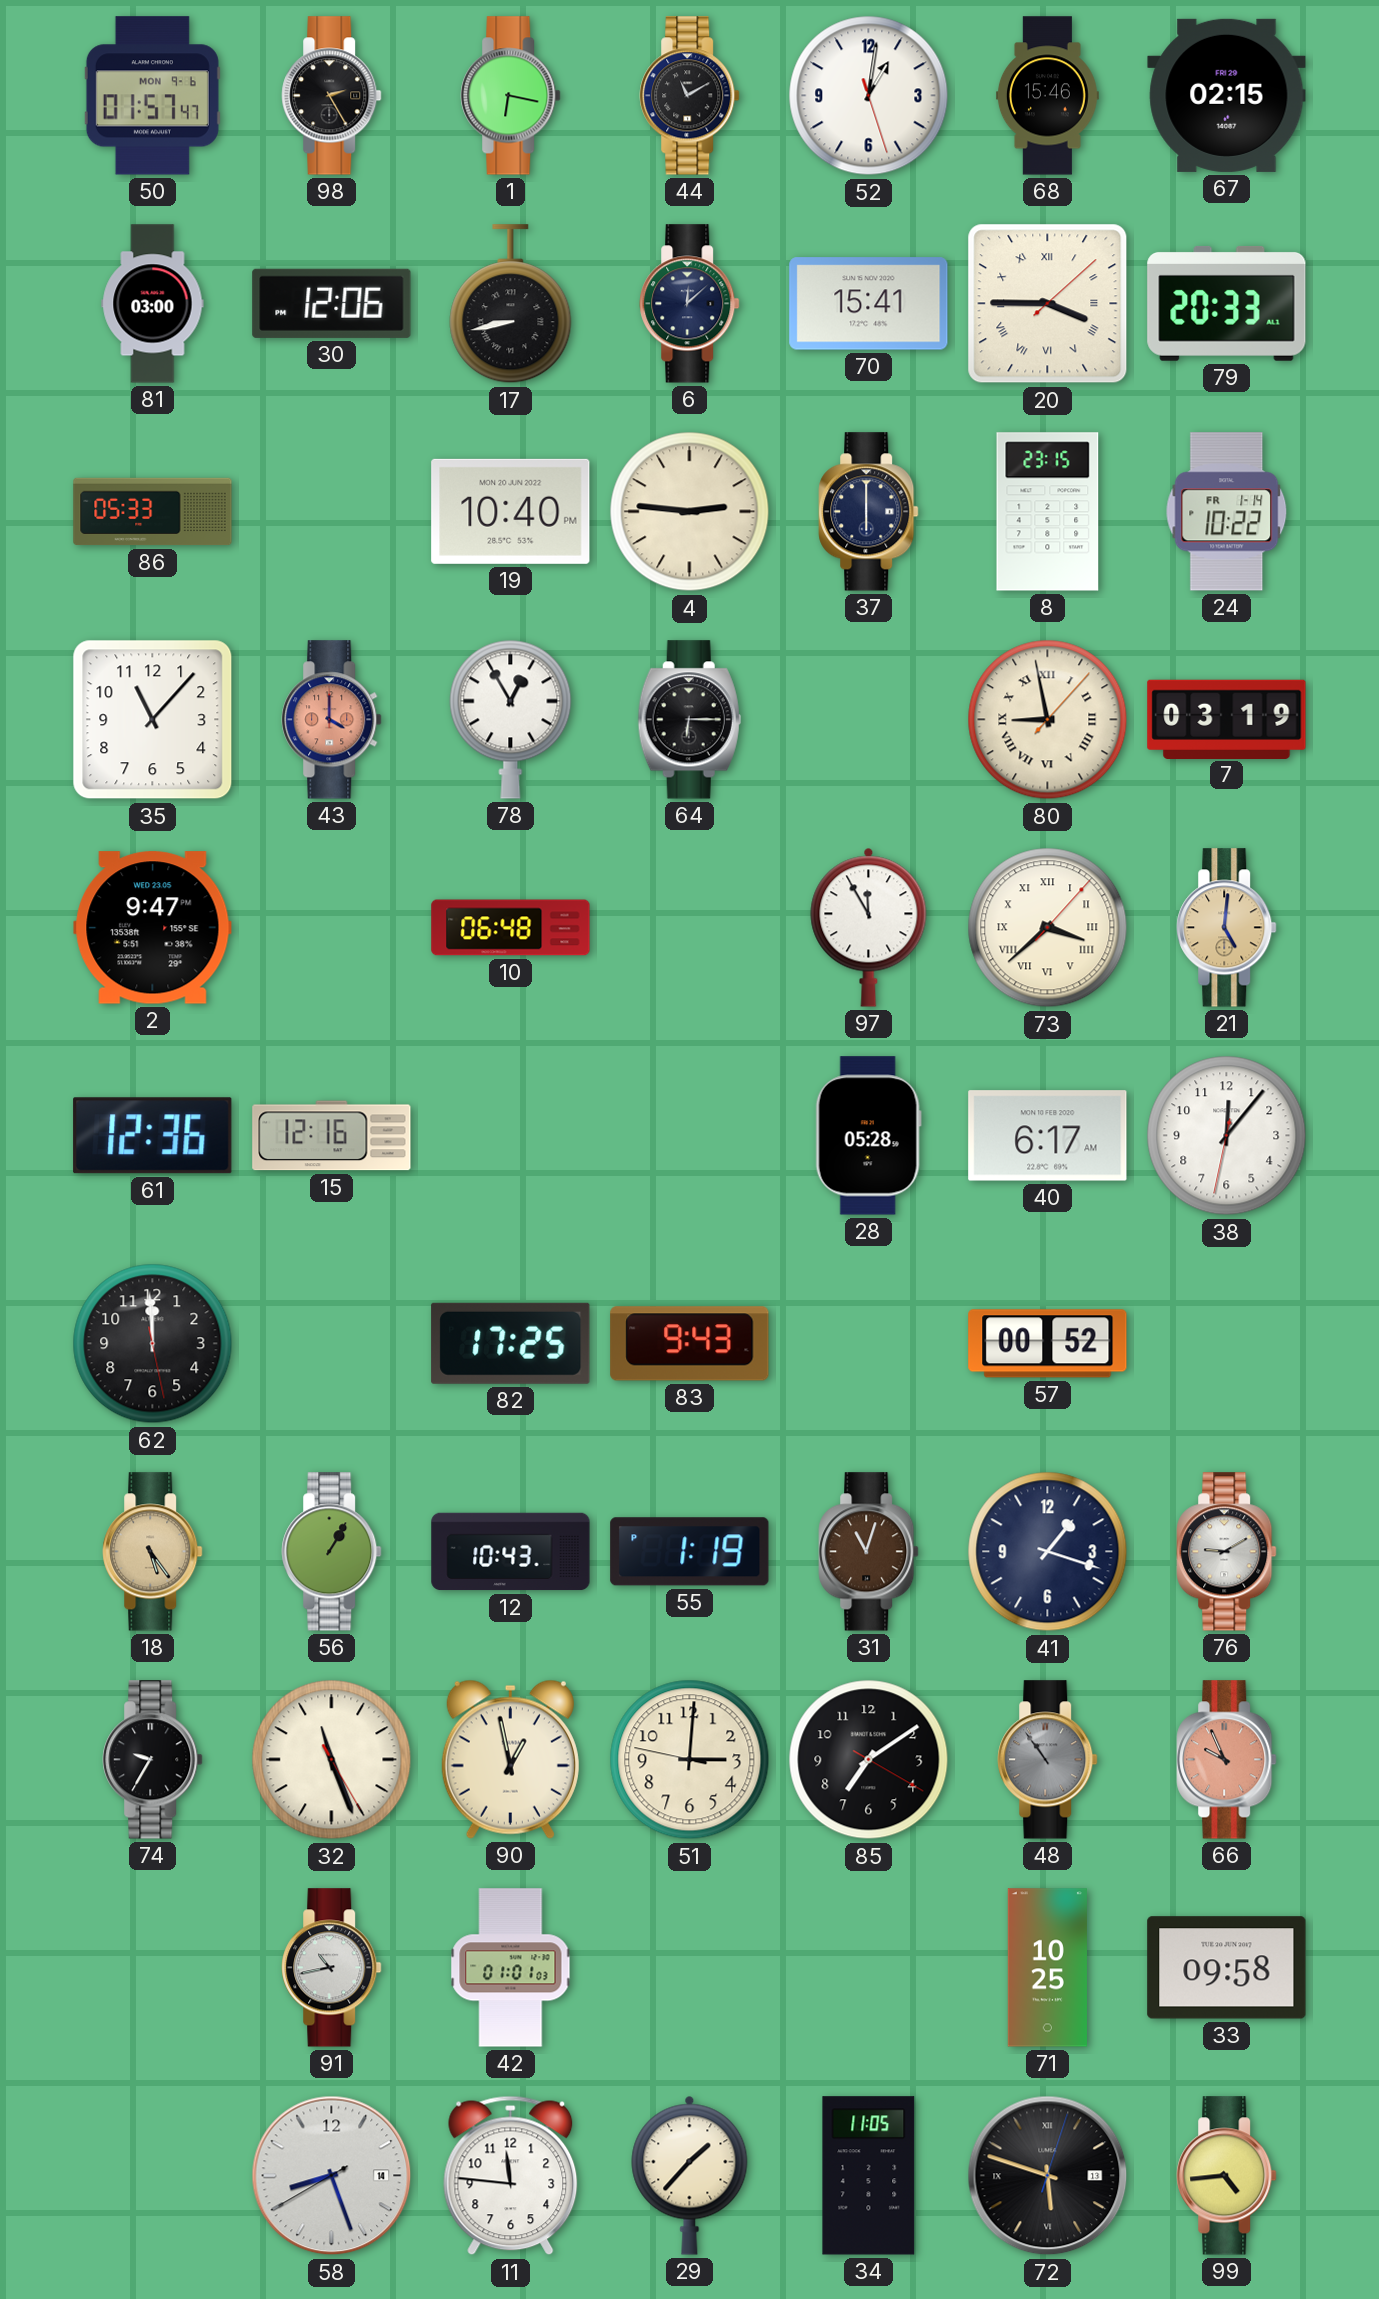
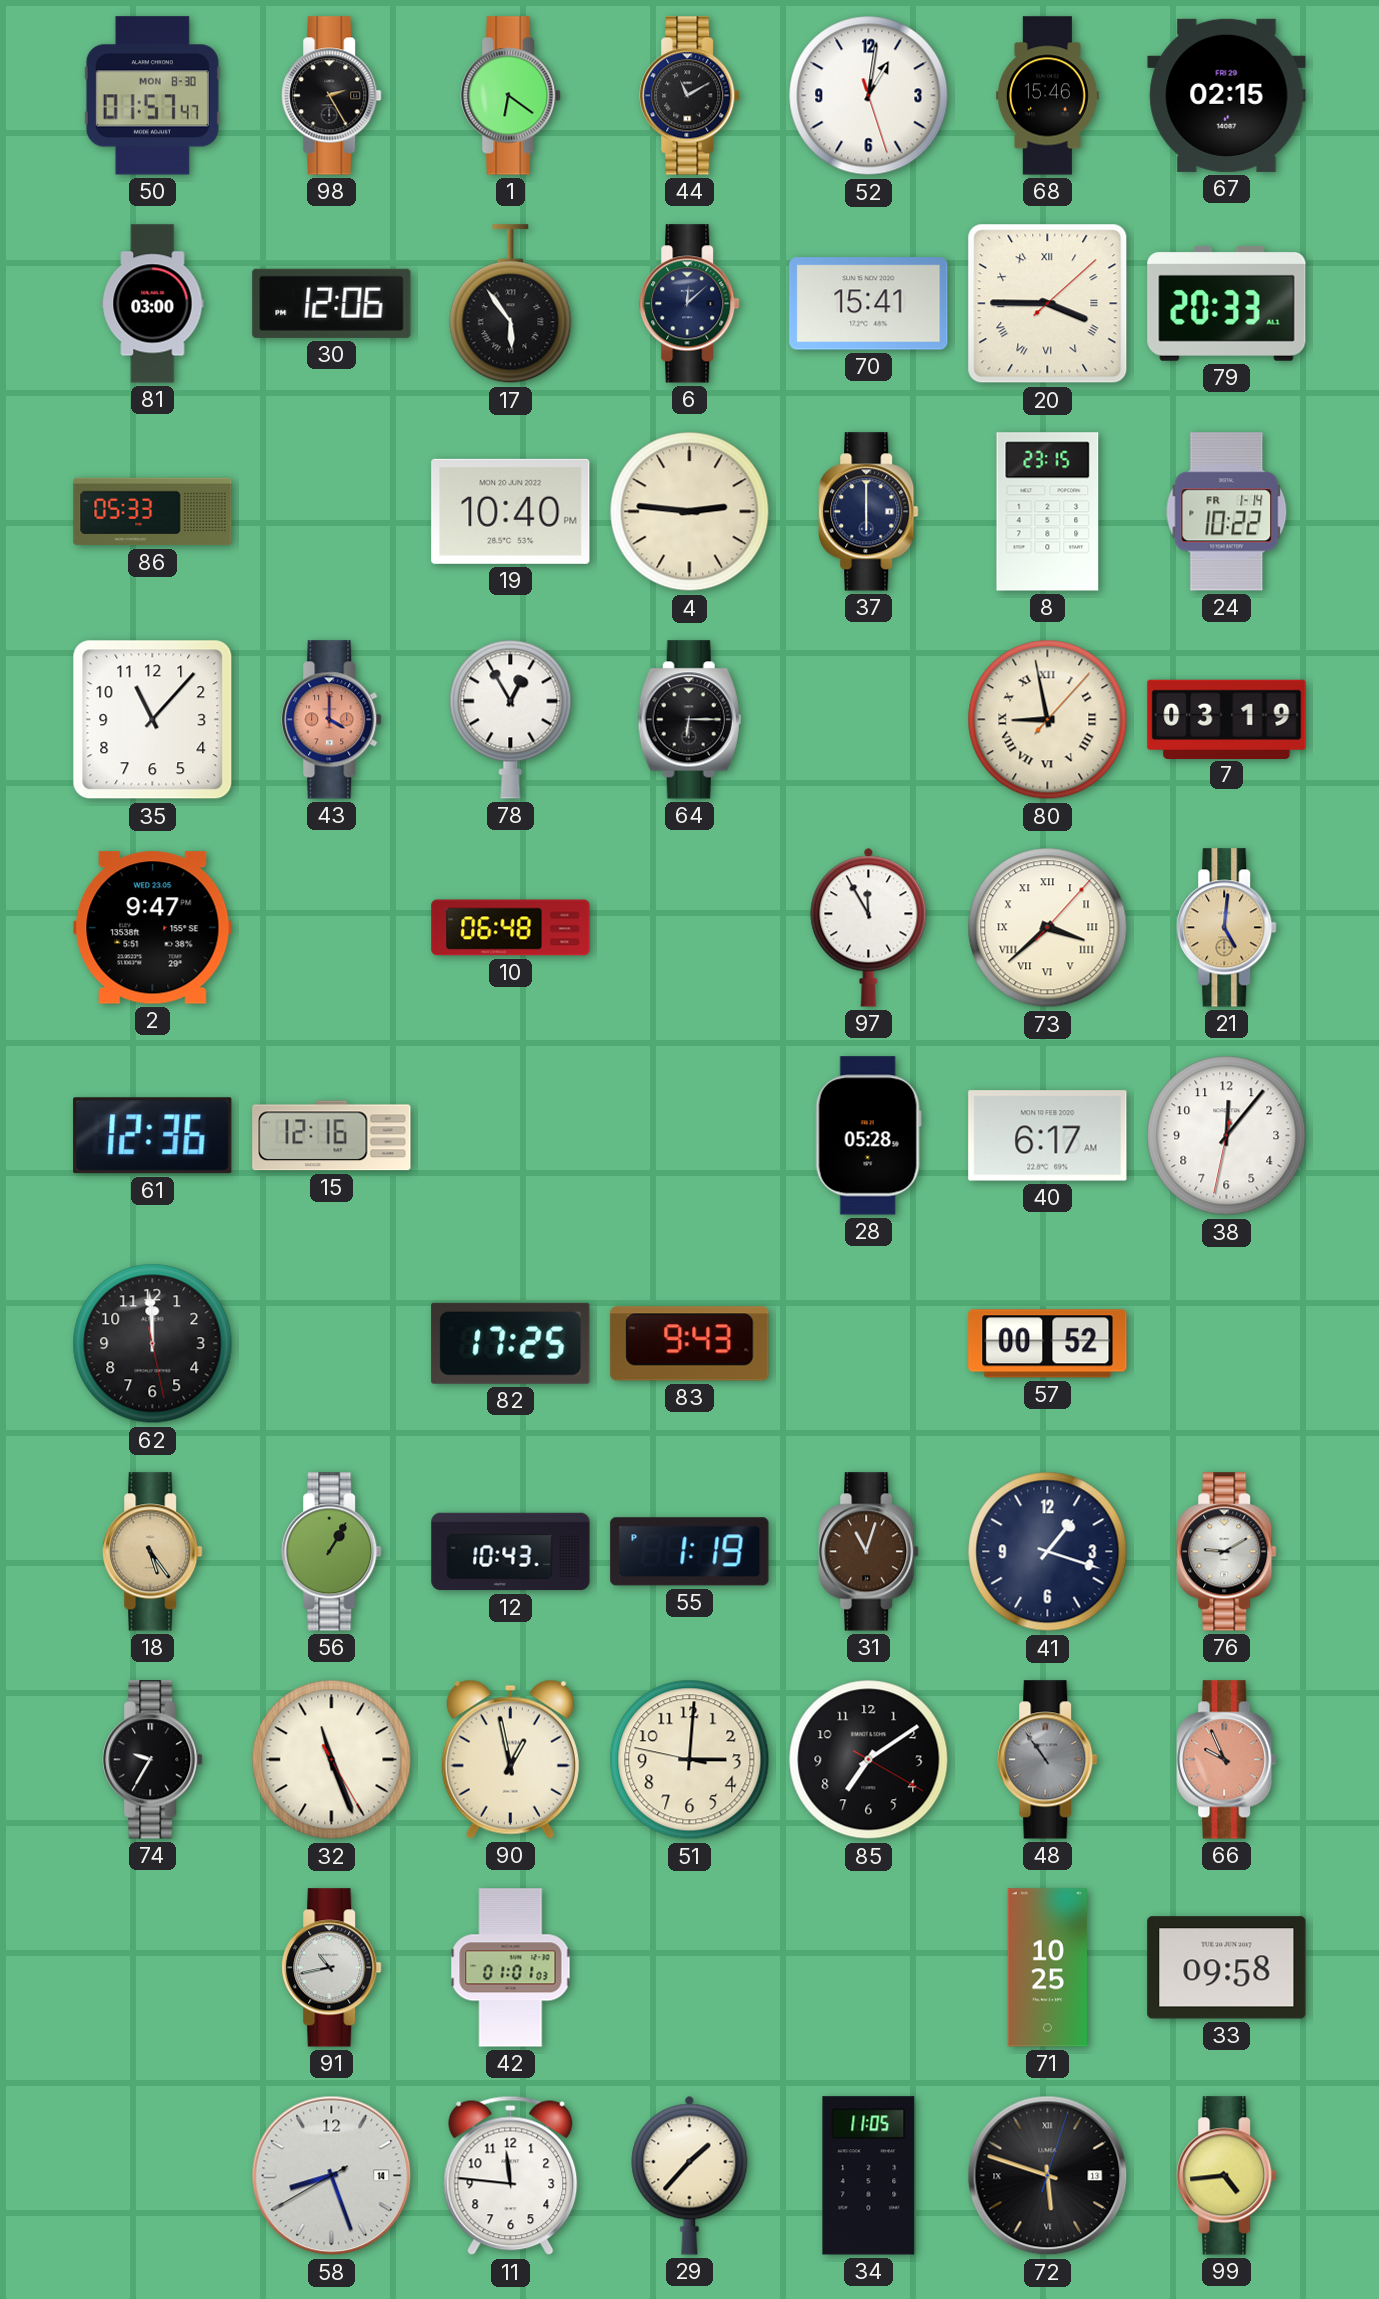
50 date: MON 9-6 -> MON 8-30
1: 6:17 -> 6:21
17: 8:43 -> 5:54
